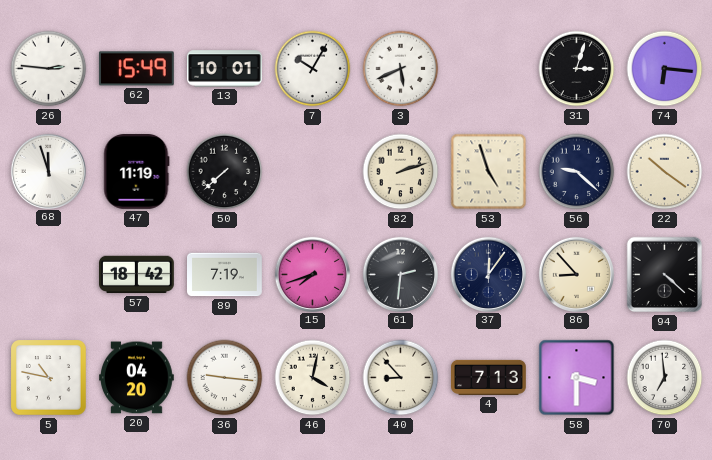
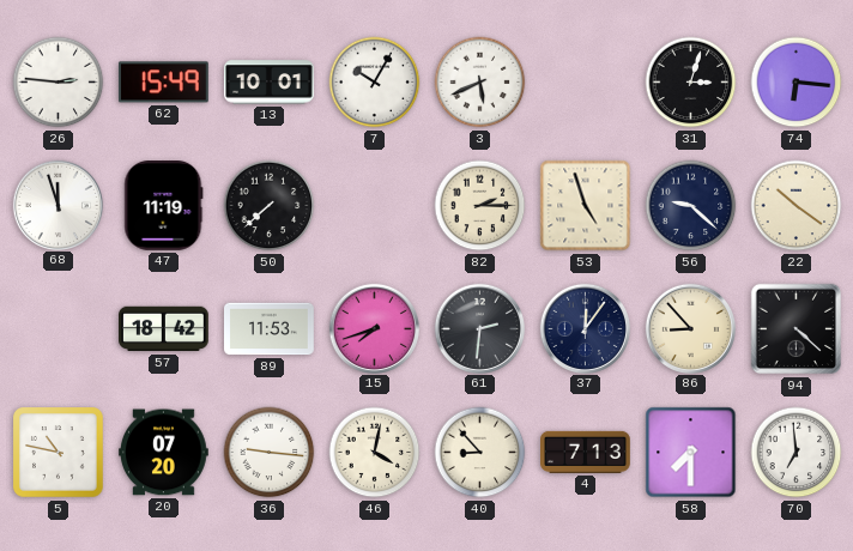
82: 2:12 -> 2:15
89: 7:19 -> 11:53
20: 04:20 -> 07:20
58: 3:30 -> 7:30
